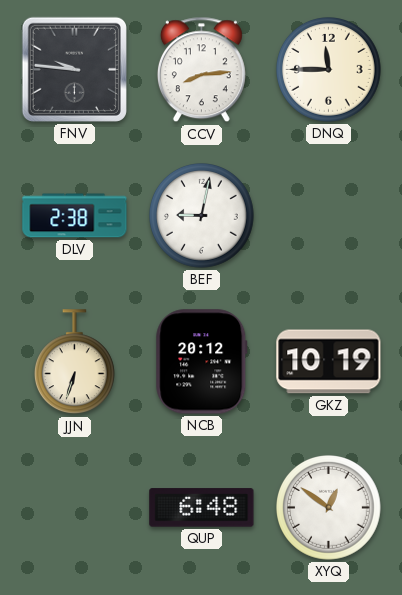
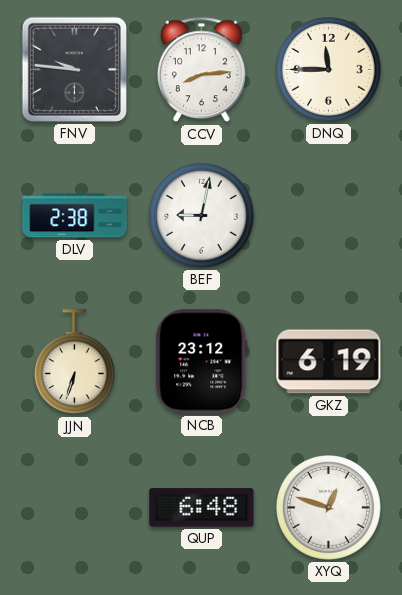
NCB: 20:12 -> 23:12
GKZ: 10:19 -> 6:19
XYQ: 12:51 -> 12:48
